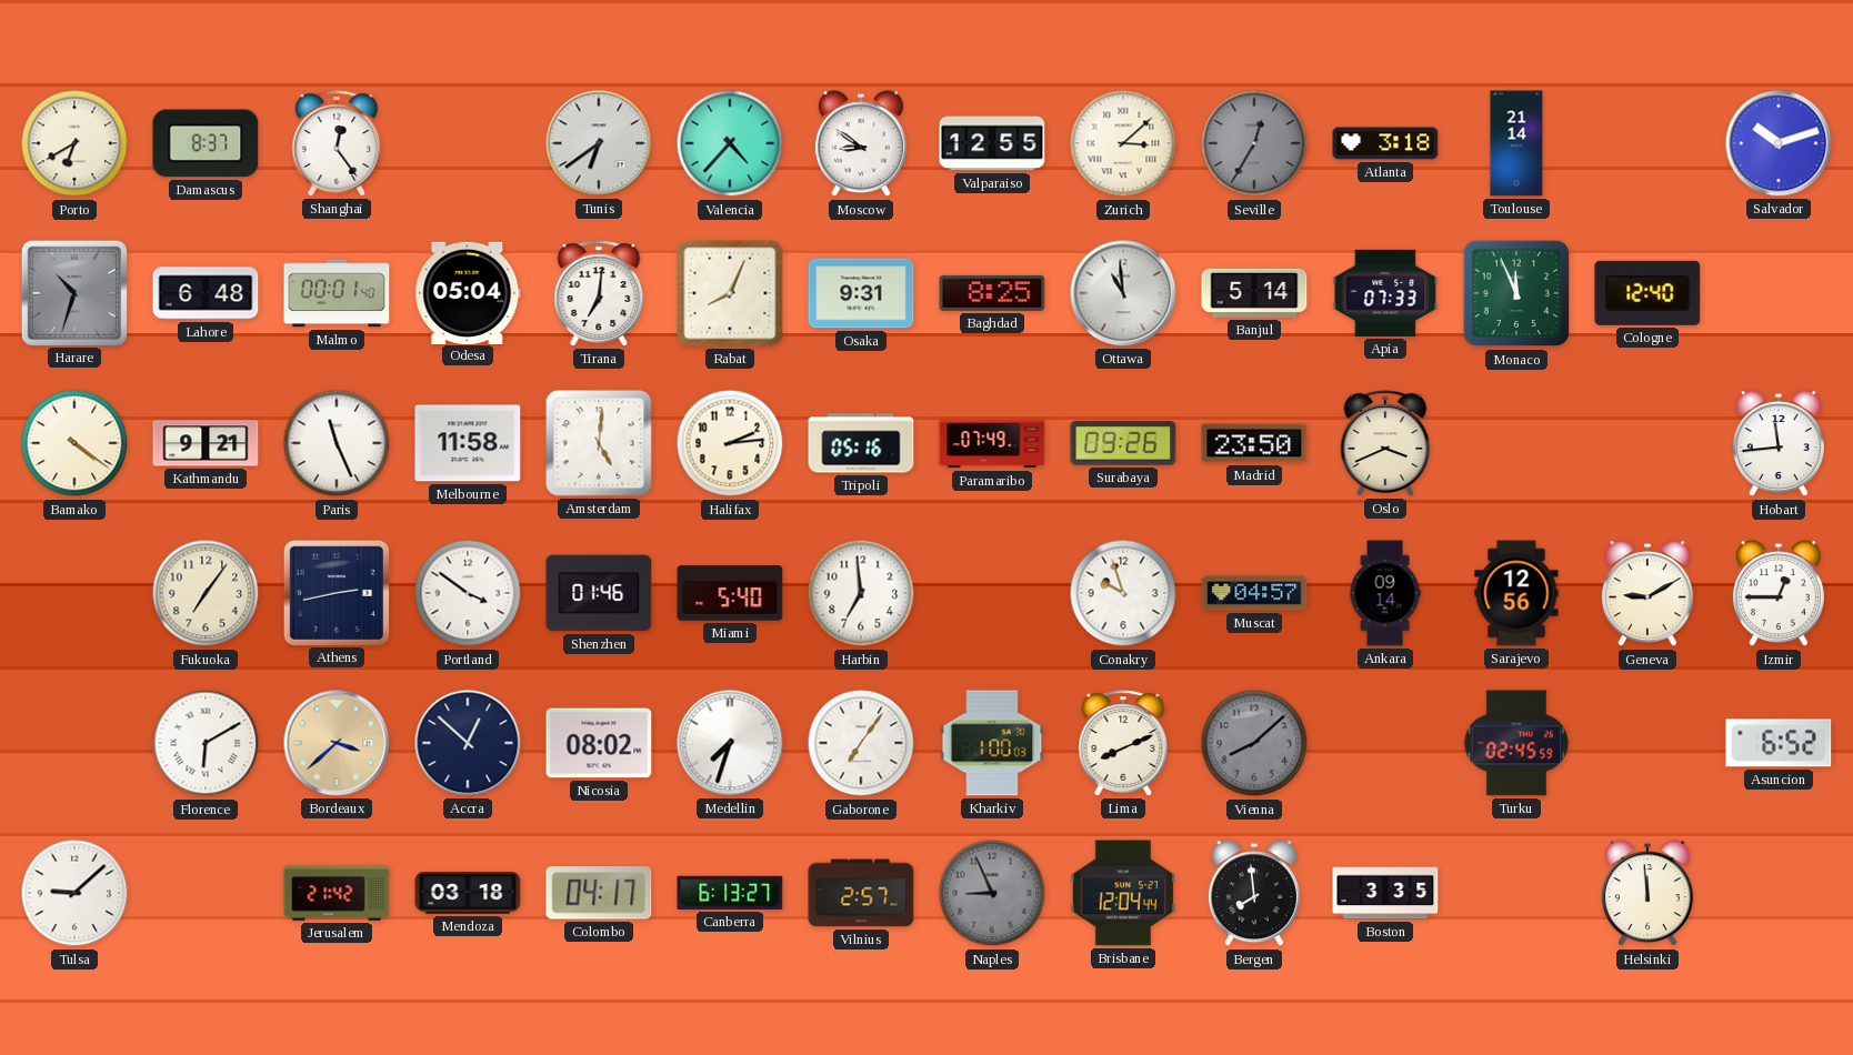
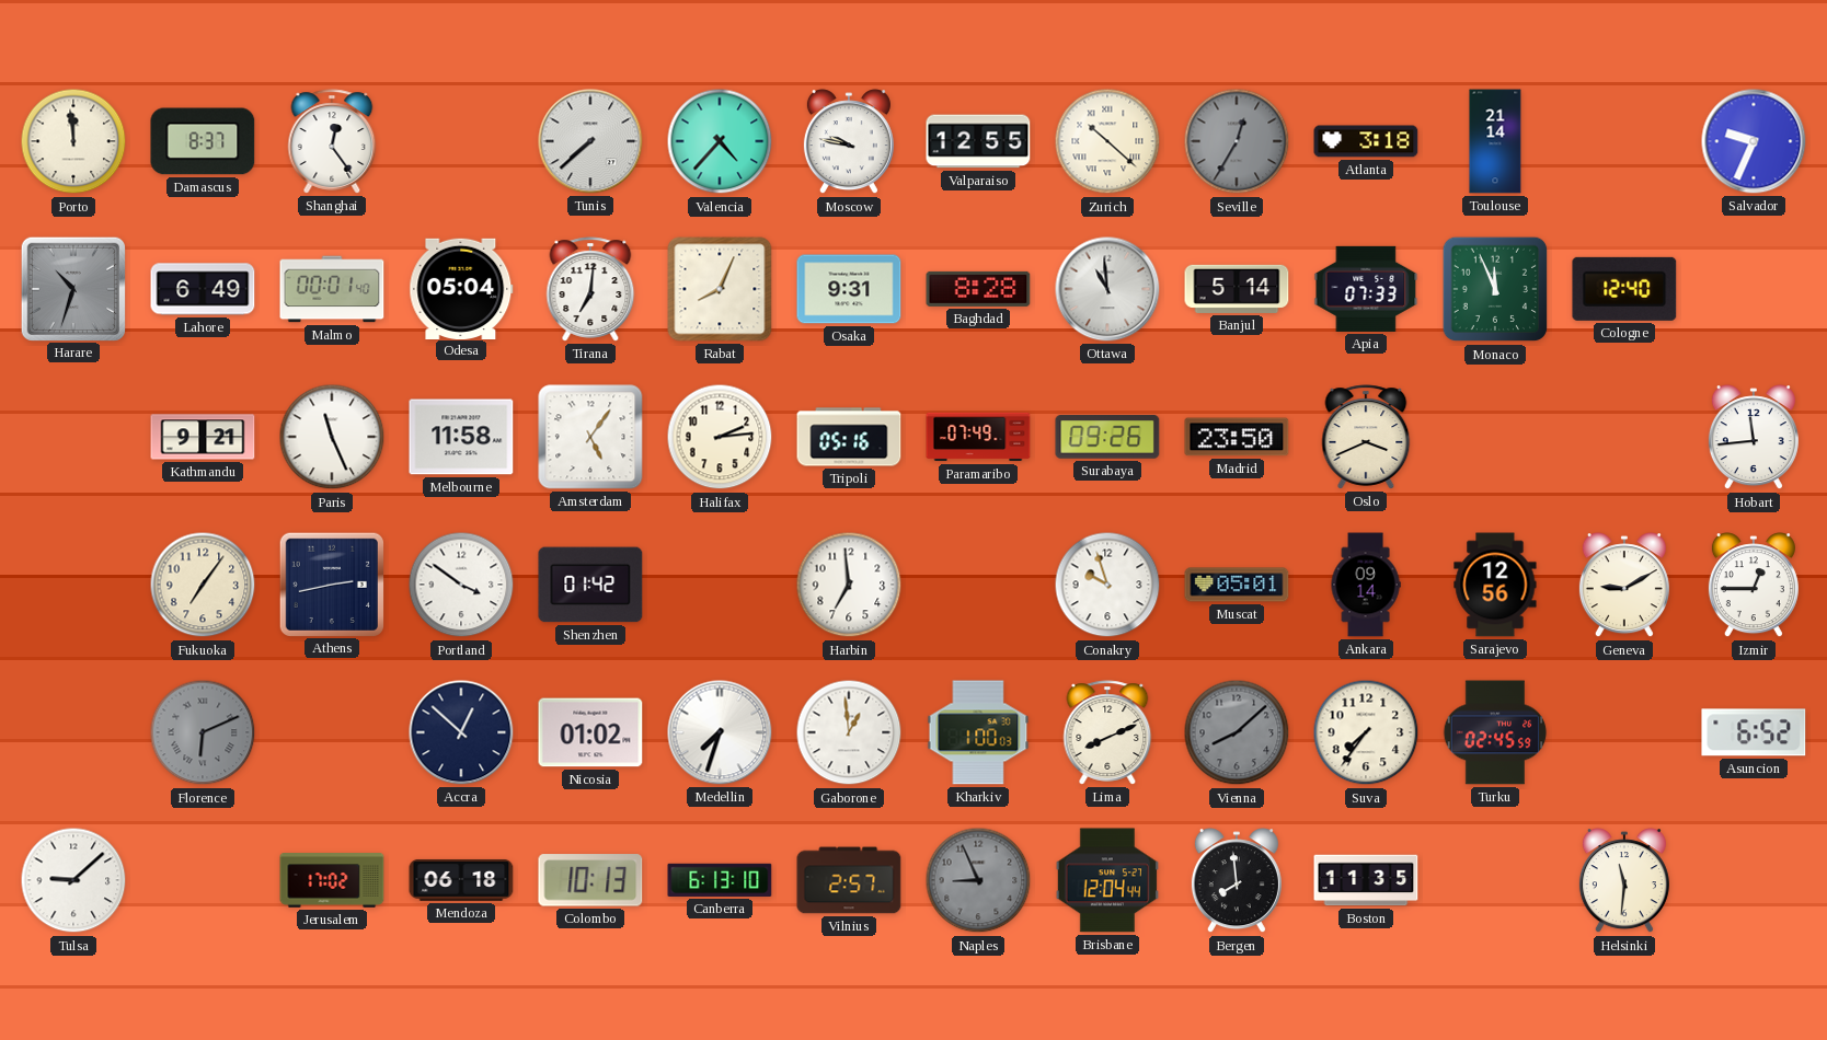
Porto: 6:40 -> 11:59
Tunis: 6:39 -> 7:38
Moscow: 8:51 -> 9:47
Zurich: 3:08 -> 10:22
Salvador: 10:12 -> 9:34
Lahore: 6:48 -> 6:49
Baghdad: 8:25 -> 8:28
Bamako: 4:21 -> none
Amsterdam: 5:01 -> 5:06
Shenzhen: 01:46 -> 01:42
Miami: 5:40 -> none
Muscat: 04:57 -> 05:01
Florence: 6:10 -> 6:11
Florence dial: white -> grey
Bordeaux: 3:38 -> none
Nicosia: 08:02 -> 01:02
Gaborone: 7:06 -> 12:59
Suva: none -> 7:36
Jerusalem: 21:42 -> 17:02
Mendoza: 03:18 -> 06:18
Colombo: 04:17 -> 10:13
Canberra: 6:13:27 -> 6:13:10
Boston: 3:35 -> 11:35
Helsinki: 11:59 -> 11:31
